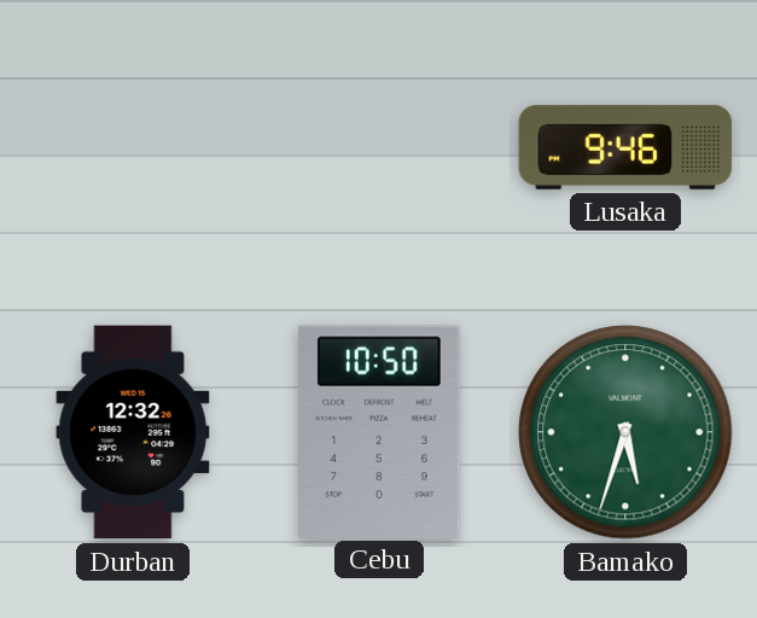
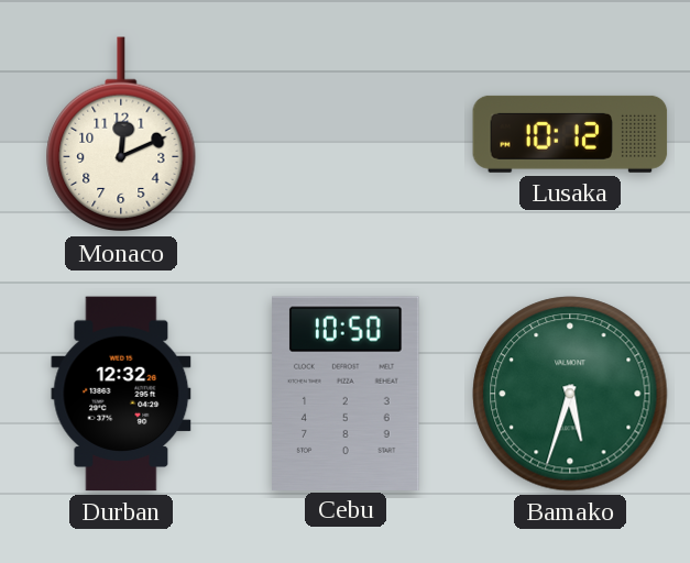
Monaco: none -> 12:11
Lusaka: 9:46 -> 10:12
